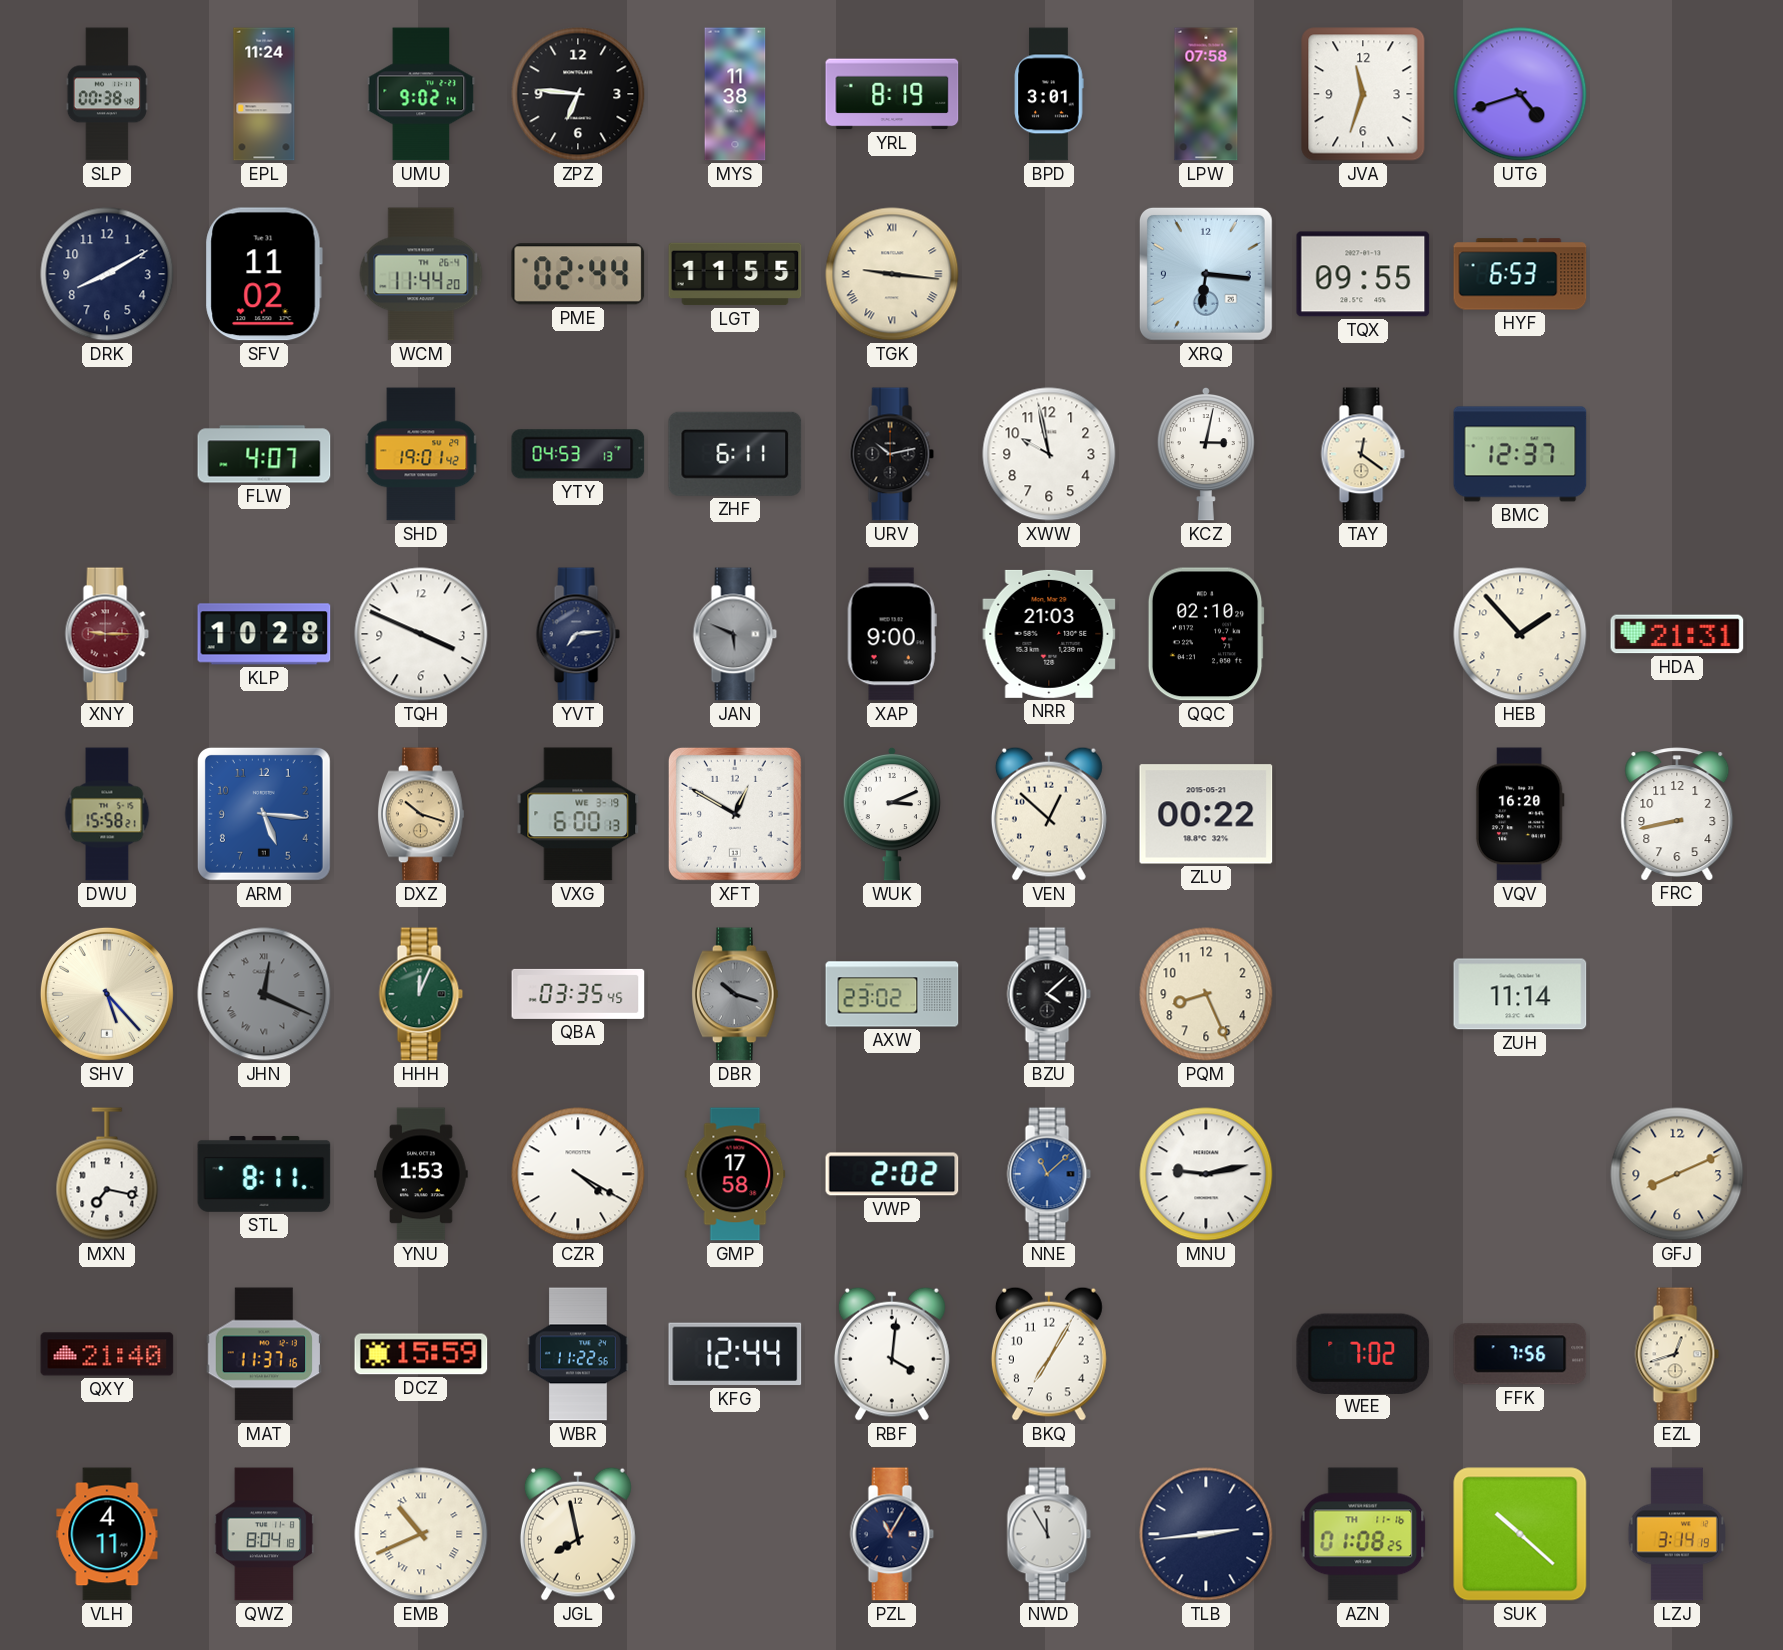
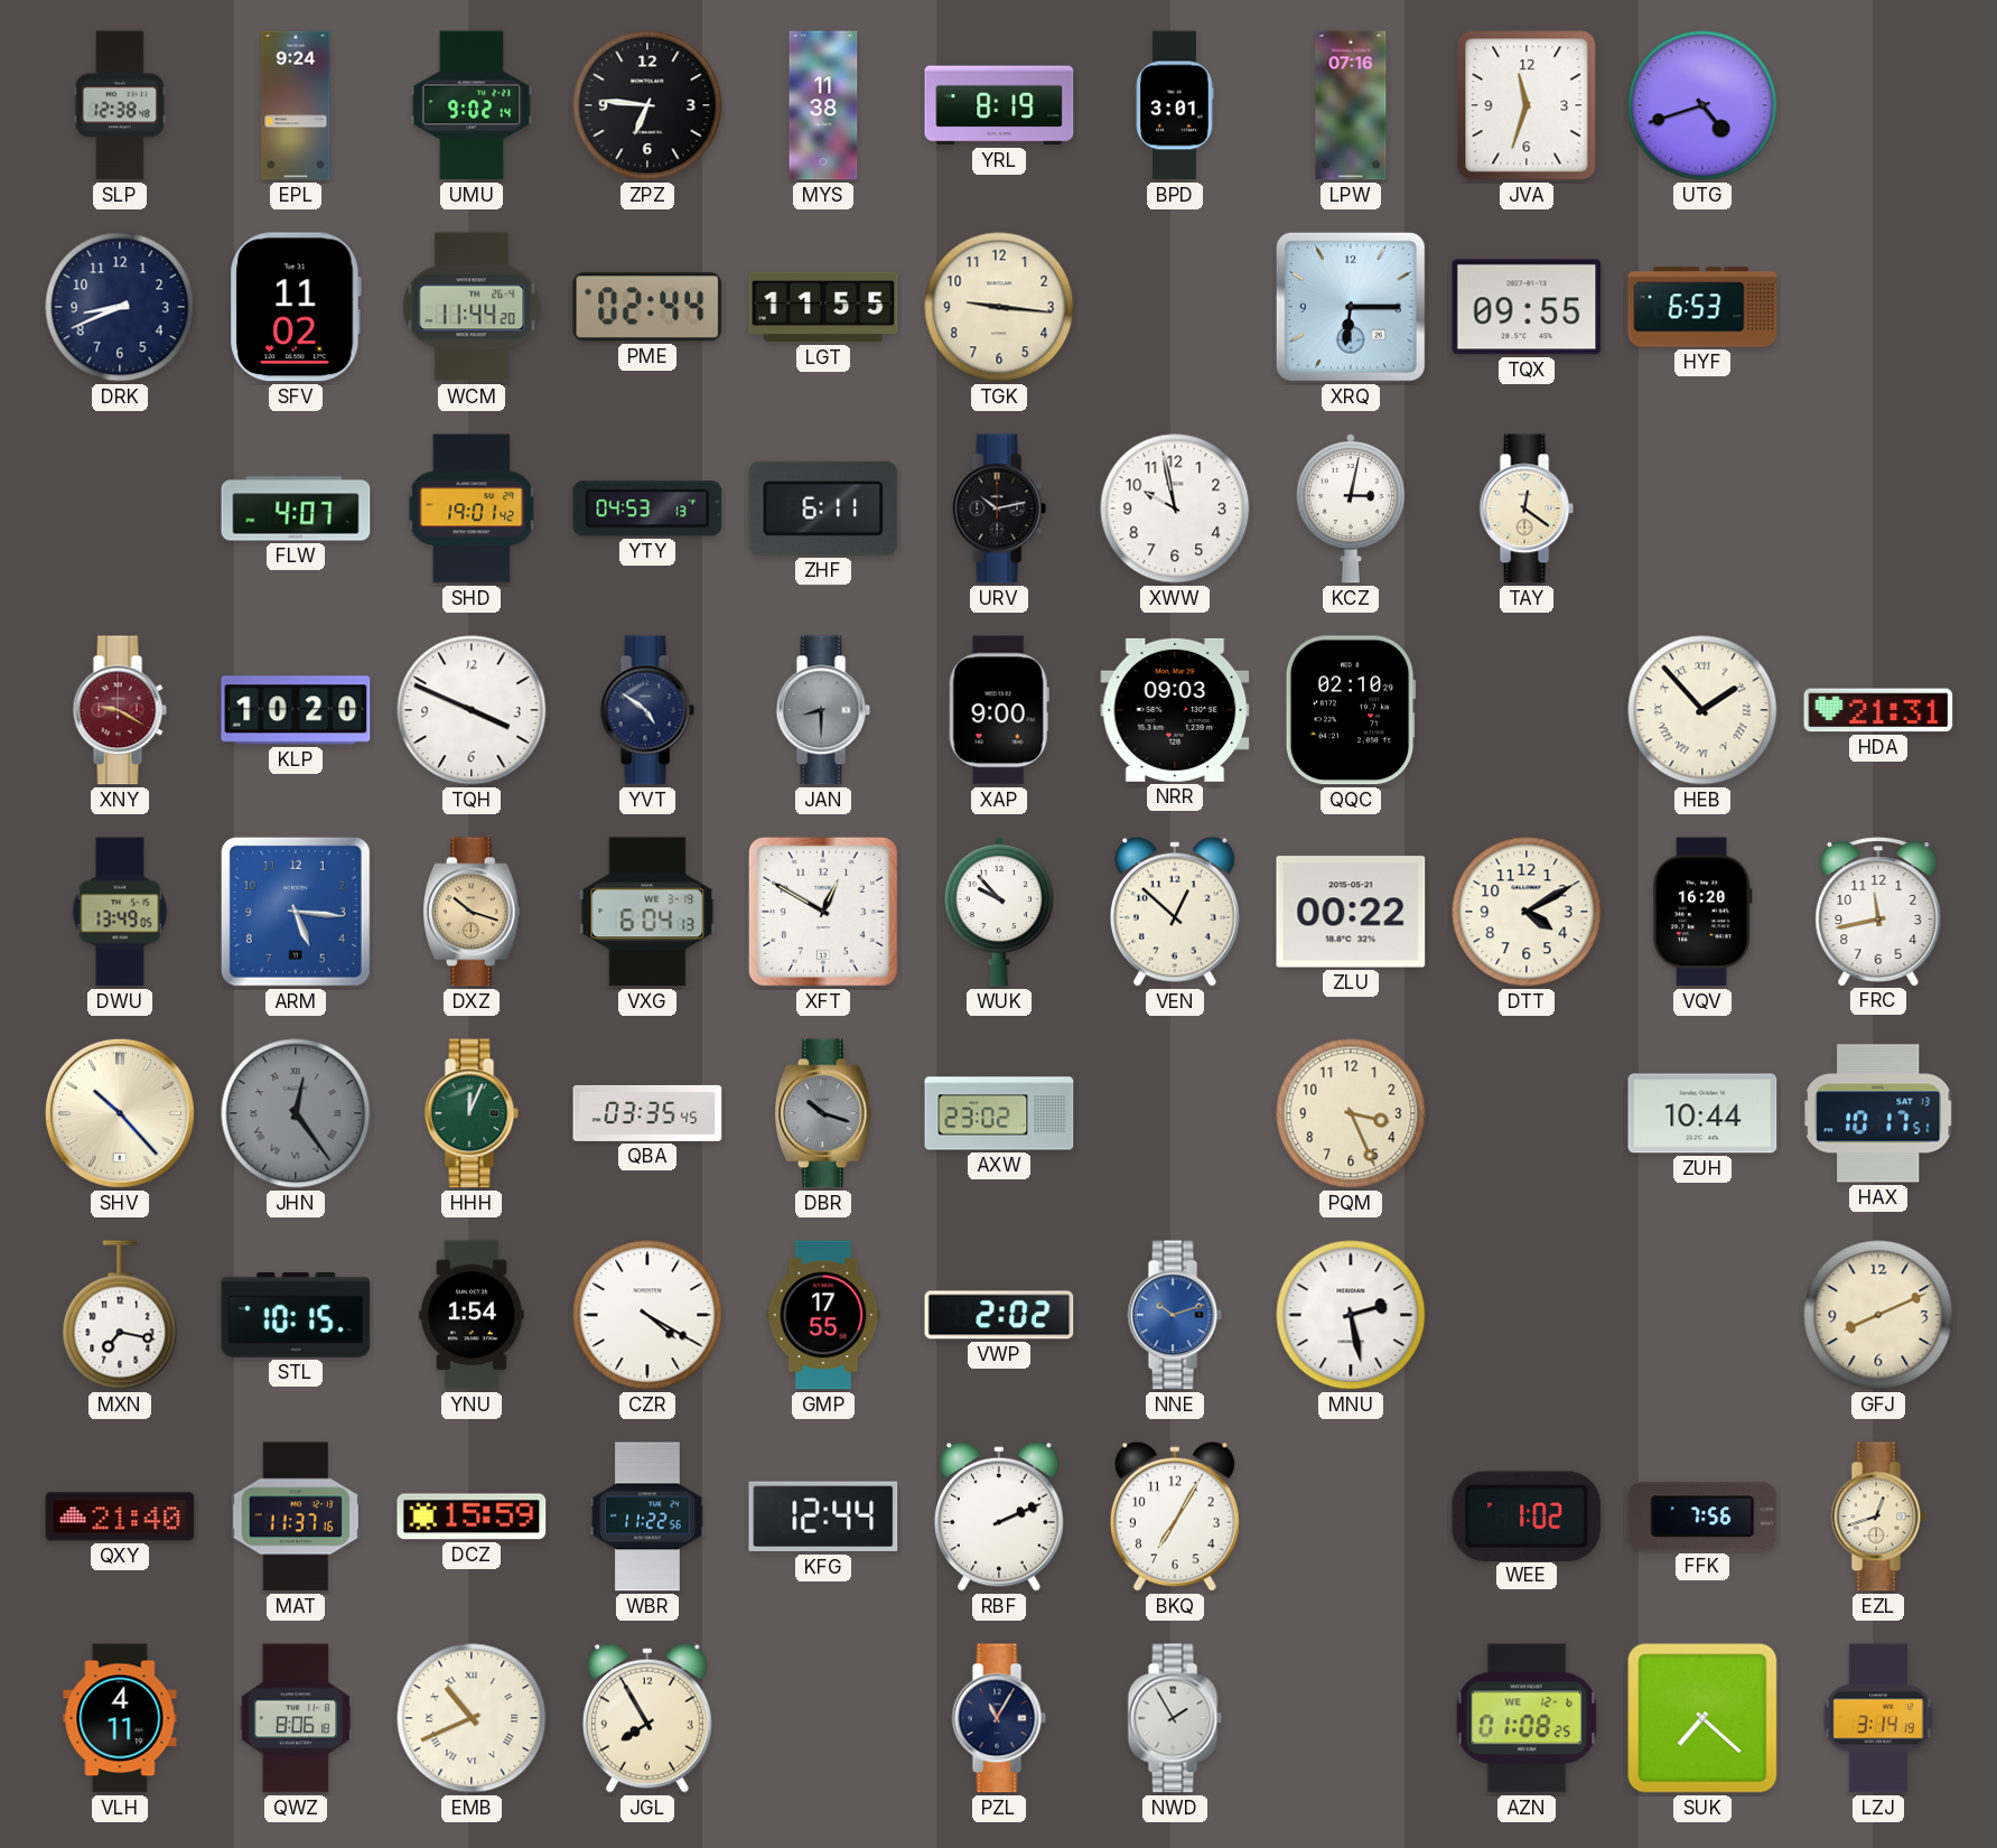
SLP: 00:38 -> 12:38
EPL: 11:24 -> 9:24
LPW: 07:58 -> 07:16
DRK: 8:10 -> 8:41
TGK numerals: Roman -> Arabic
XRQ: 6:16 -> 6:15
BMC: 12:37 -> none
XNY: 9:15 -> 9:20
KLP: 10:28 -> 10:20
YVT: 7:14 -> 4:51
JAN: 5:49 -> 8:30
NRR: 21:03 -> 09:03
HEB numerals: Arabic -> Roman
DWU: 15:58 -> 13:49
VXG: 6:00 -> 6:04
WUK: 3:11 -> 9:53
DTT: none -> 4:10
FRC: 8:43 -> 11:43
SHV: 5:23 -> 10:23
JHN: 12:19 -> 12:24
BZU: 4:08 -> none
PQM: 8:26 -> 3:26
ZUH: 11:14 -> 10:44
HAX: none -> 10:17
STL: 8:11 -> 10:15
YNU: 1:53 -> 1:54
GMP: 17:58 -> 17:55
NNE: 11:08 -> 10:12
MNU: 9:13 -> 2:28
RBF: 4:01 -> 2:11
WEE: 7:02 -> 1:02
QWZ: 8:04 -> 8:06
JGL: 7:58 -> 7:55
NWD: 11:55 -> 1:55
TLB: 2:44 -> none
AZN date: TH 11-16 -> WE 12-6
SUK: 10:22 -> 7:22
